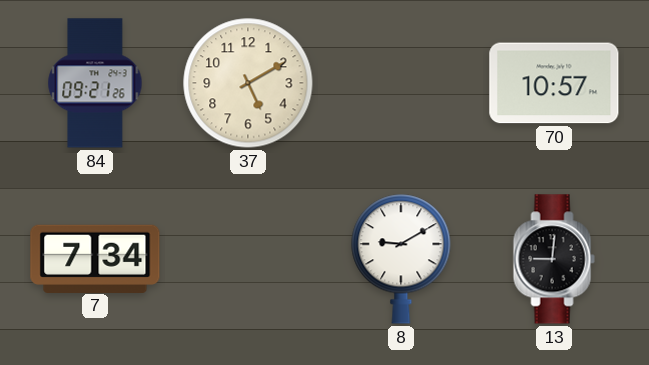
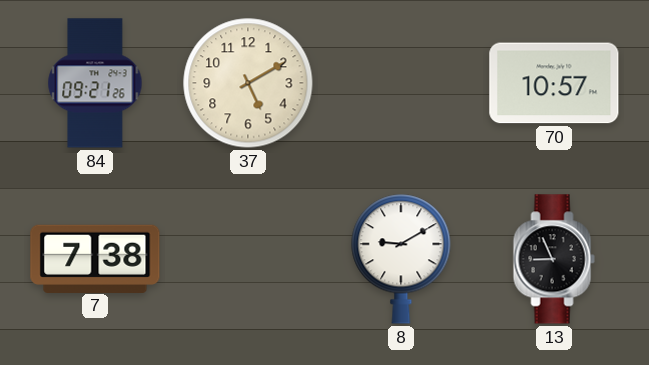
7: 7:34 -> 7:38
13: 9:01 -> 8:56
